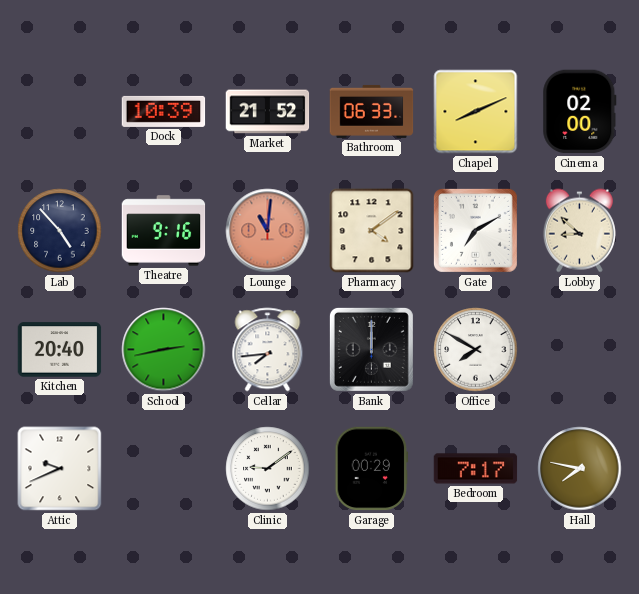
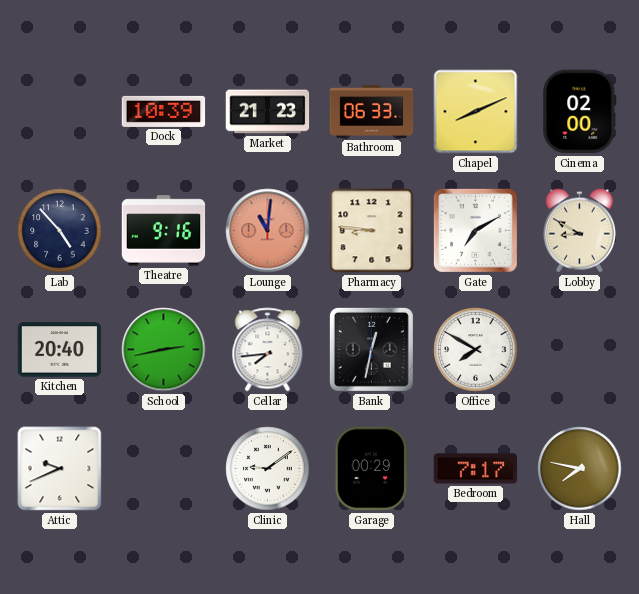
Market: 21:52 -> 21:23
Pharmacy: 4:09 -> 8:46
Lobby: 8:52 -> 8:50
Bank: 12:00 -> 12:32
